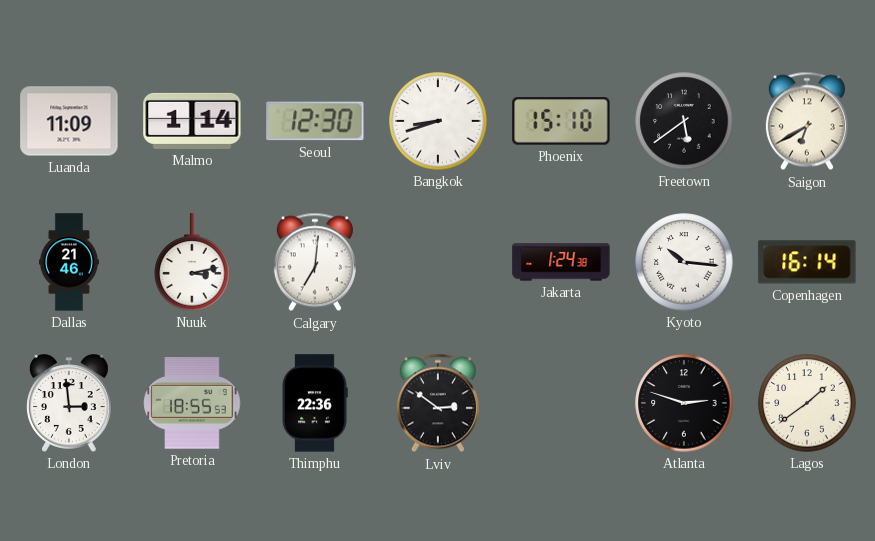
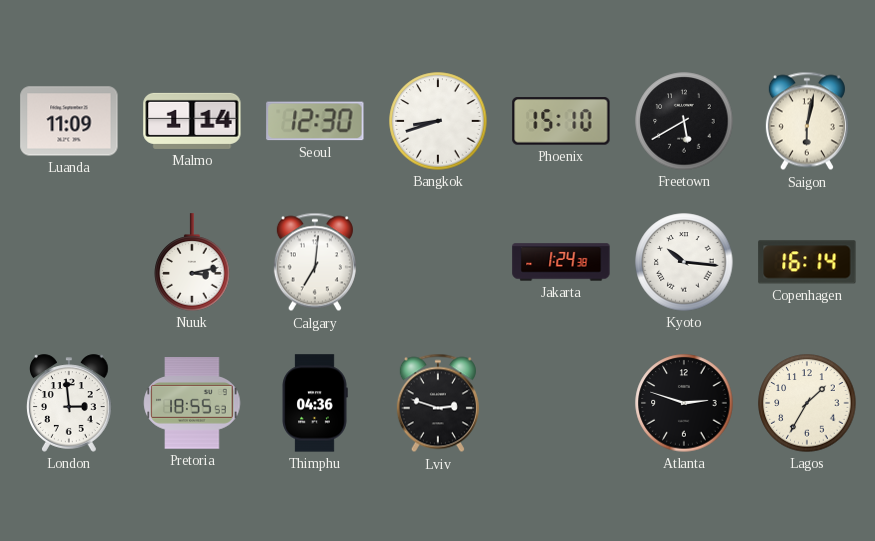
Freetown: 5:39 -> 5:40
Saigon: 6:40 -> 6:02
Dallas: 21:46 -> none
Thimphu: 22:36 -> 04:36
Lviv: 2:51 -> 2:48
Lagos: 1:39 -> 1:35
